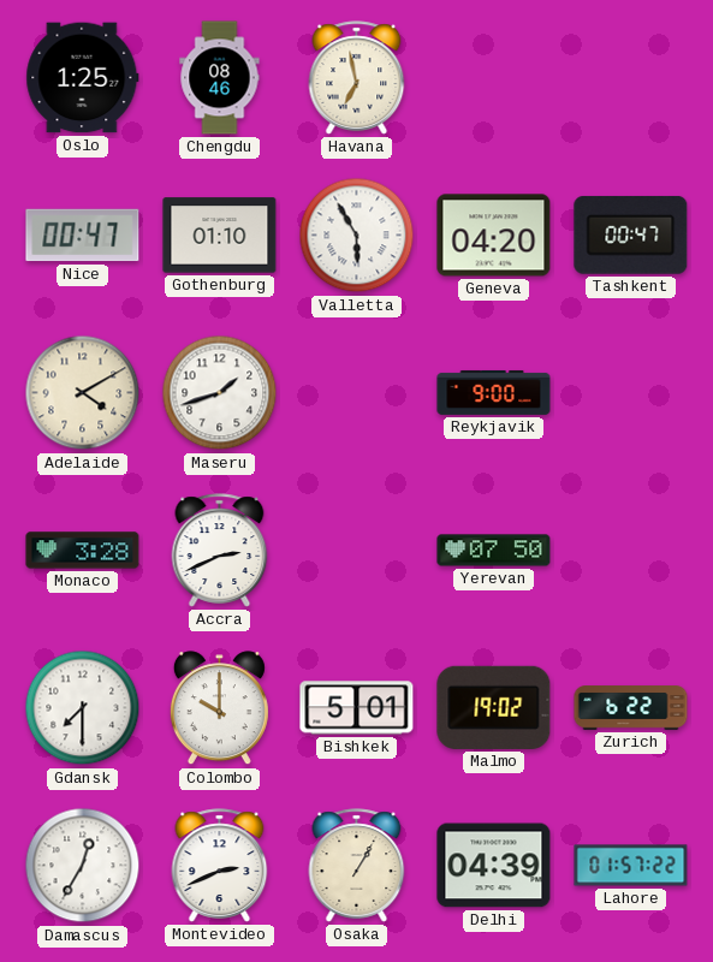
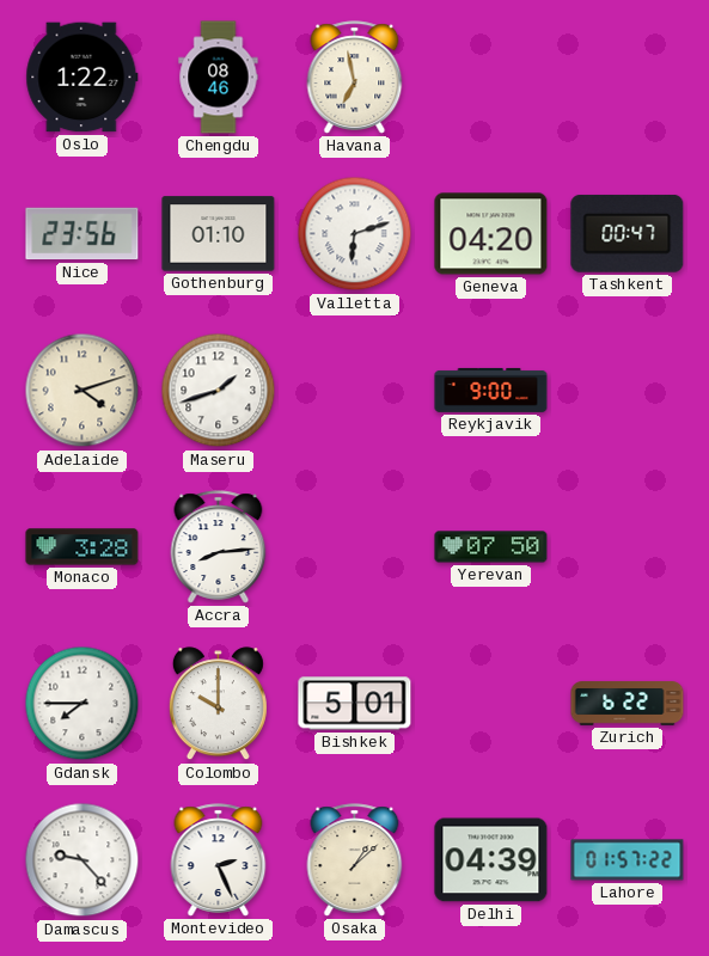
Oslo: 1:25 -> 1:22
Nice: 00:47 -> 23:56
Valletta: 5:55 -> 6:12
Adelaide: 4:10 -> 4:12
Accra: 2:41 -> 8:14
Gdansk: 7:30 -> 7:45
Malmo: 19:02 -> none
Damascus: 12:35 -> 9:23
Montevideo: 2:41 -> 2:26
Osaka: 1:05 -> 1:08
